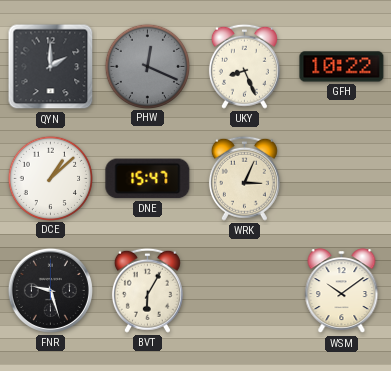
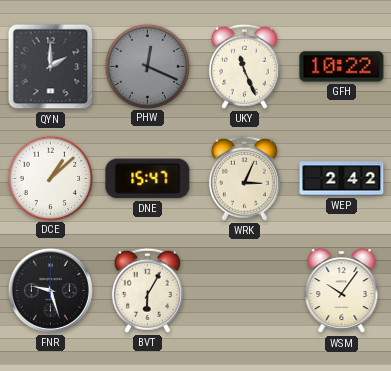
UKY: 8:26 -> 11:26
WEP: none -> 2:42
WSM: 10:09 -> 10:06
